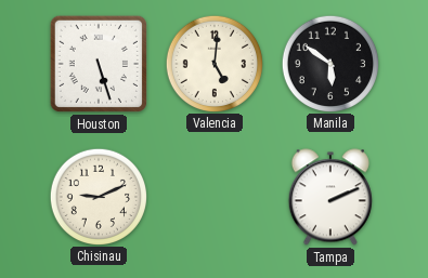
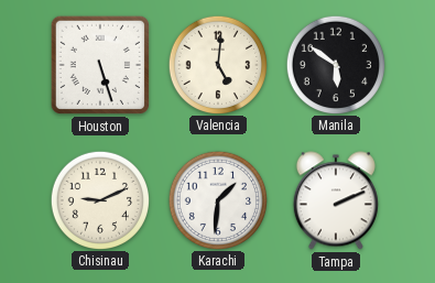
Karachi: none -> 1:31
